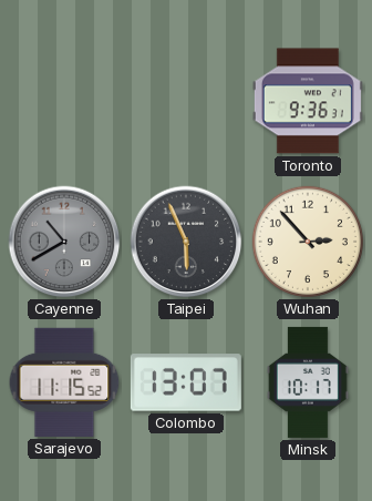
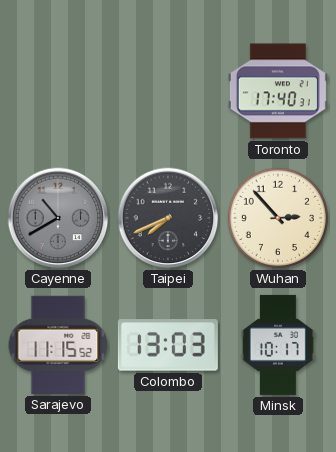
Toronto: 9:36 -> 17:40
Taipei: 5:56 -> 7:41
Colombo: 13:07 -> 13:03
